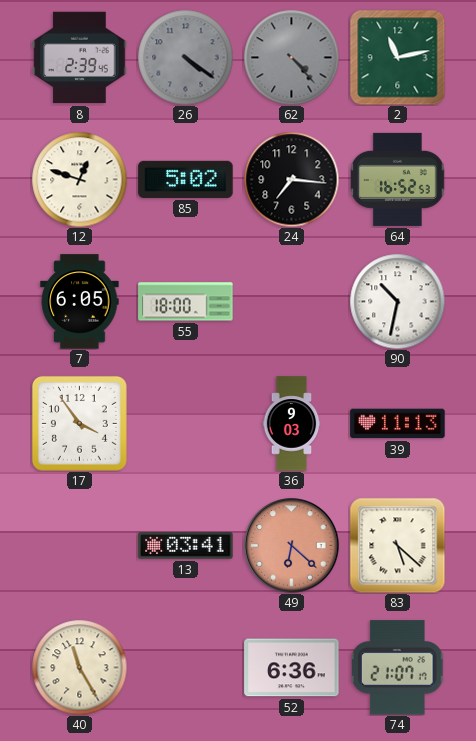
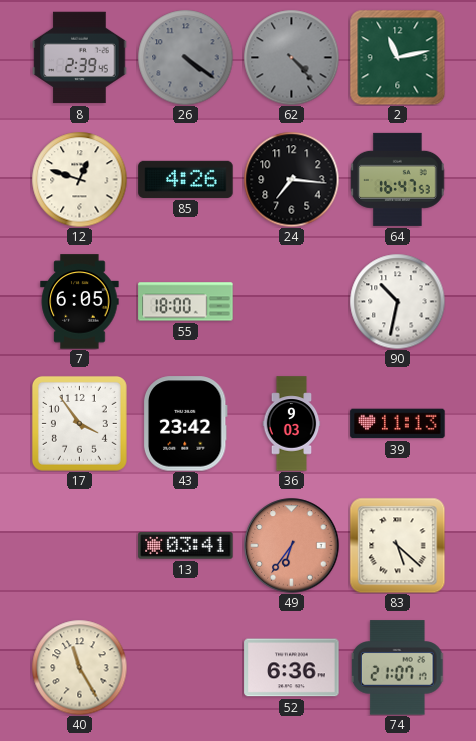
85: 5:02 -> 4:26
64: 16:52 -> 16:47
43: none -> 23:42
49: 6:22 -> 6:36
